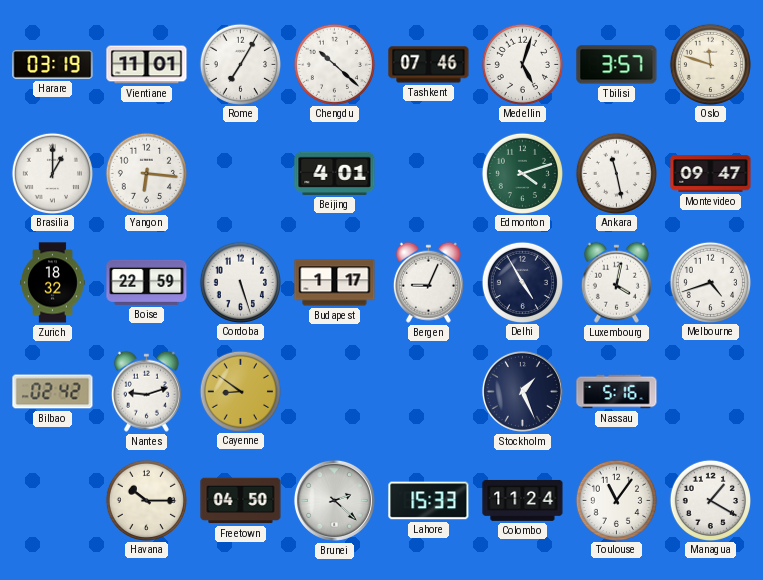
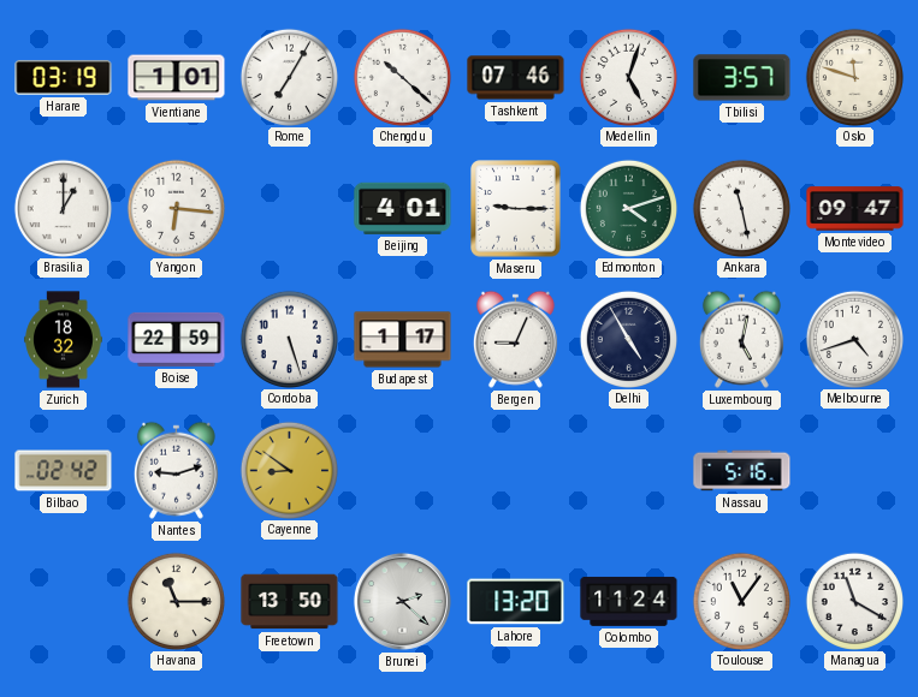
Vientiane: 11:01 -> 1:01
Maseru: none -> 9:15
Luxembourg: 4:02 -> 5:02
Stockholm: 1:26 -> none
Havana: 10:15 -> 11:15
Freetown: 04:50 -> 13:50
Lahore: 15:33 -> 13:20
Managua: 1:20 -> 11:20
